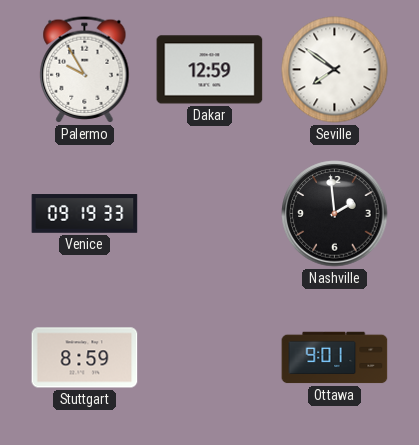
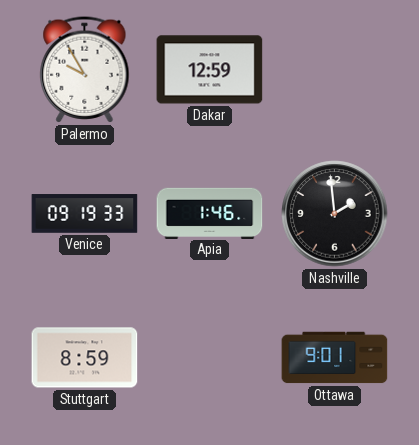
Seville: 7:51 -> none
Apia: none -> 1:46
